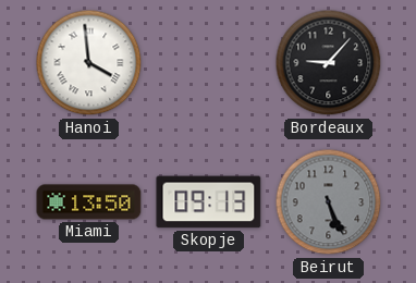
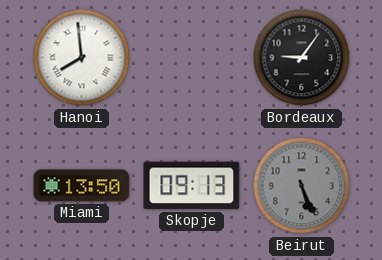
Hanoi: 3:59 -> 7:59
Bordeaux: 9:07 -> 9:06
